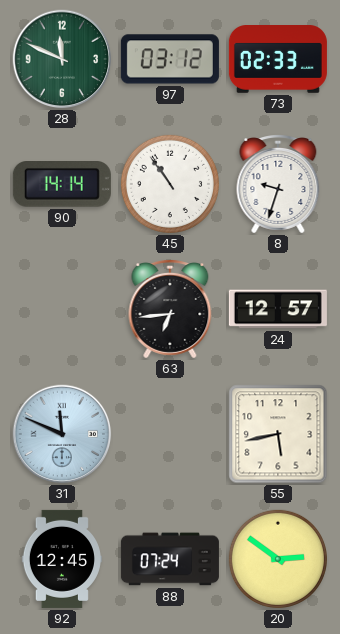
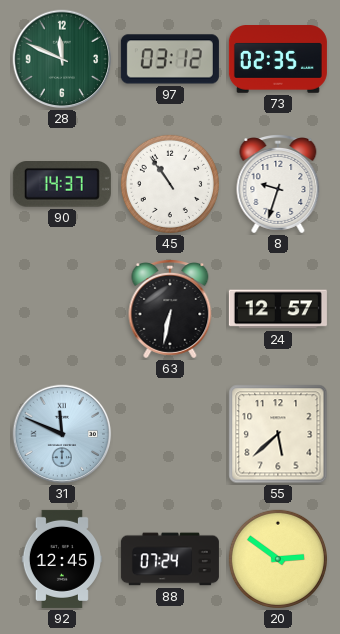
73: 02:33 -> 02:35
90: 14:14 -> 14:37
63: 6:44 -> 6:32
55: 5:43 -> 5:38
